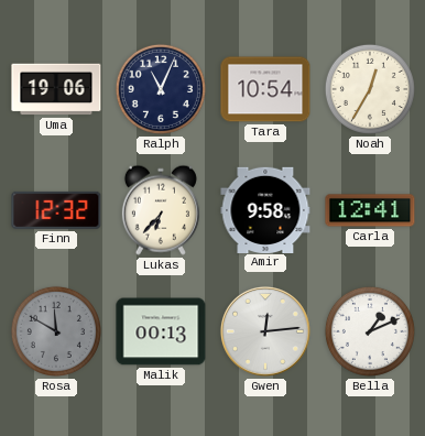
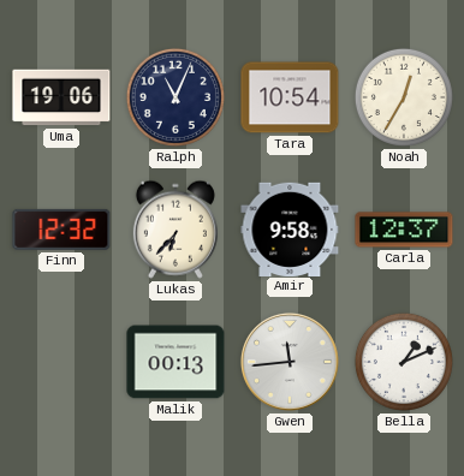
Carla: 12:41 -> 12:37
Rosa: 11:50 -> none
Gwen: 12:14 -> 11:44
